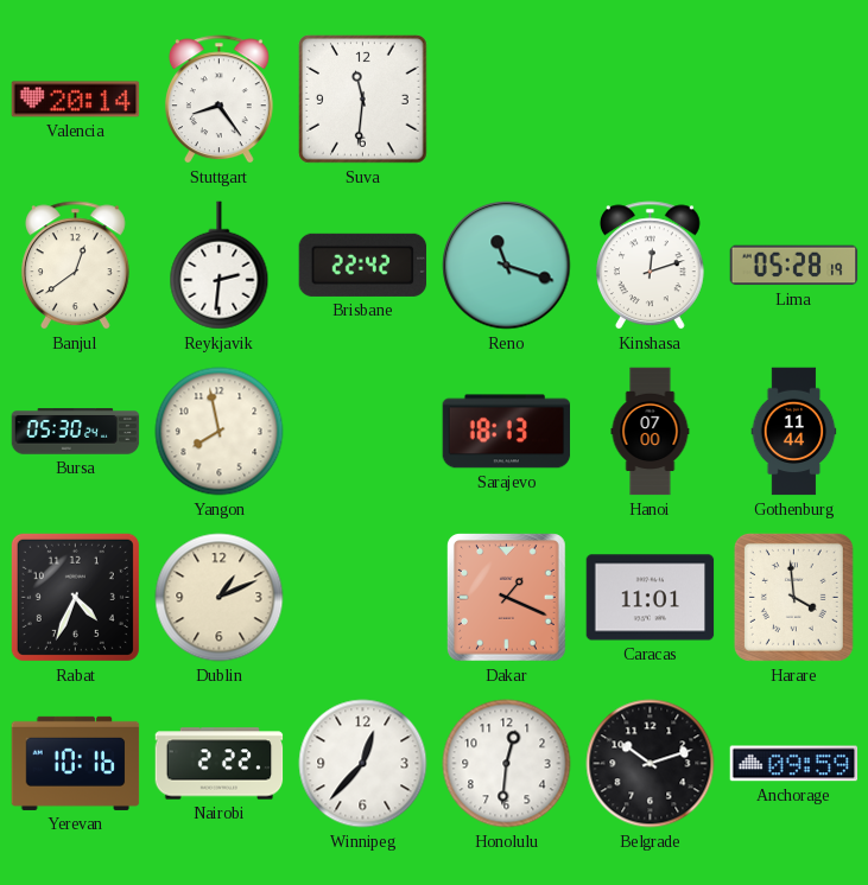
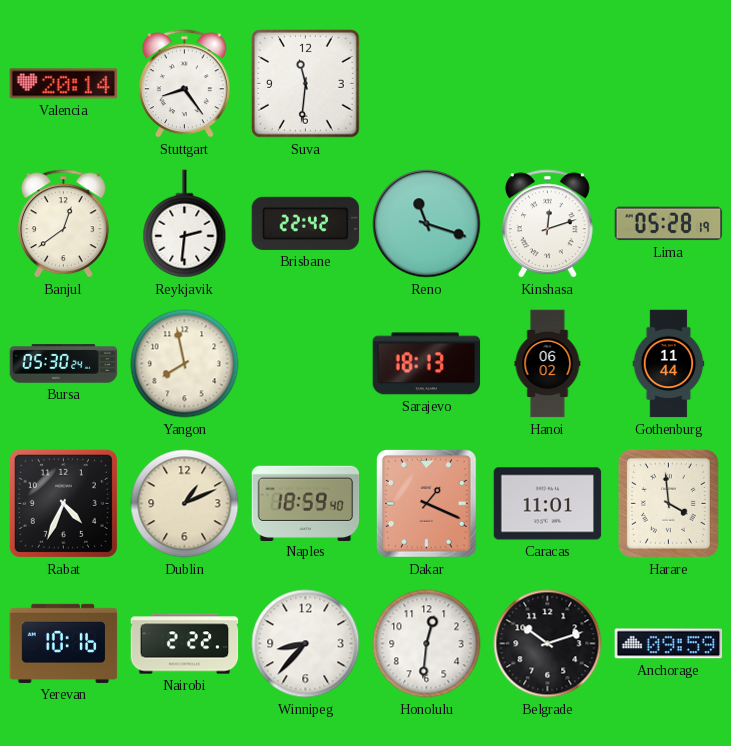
Hanoi: 07:00 -> 06:02
Naples: none -> 18:59
Winnipeg: 12:37 -> 8:37
